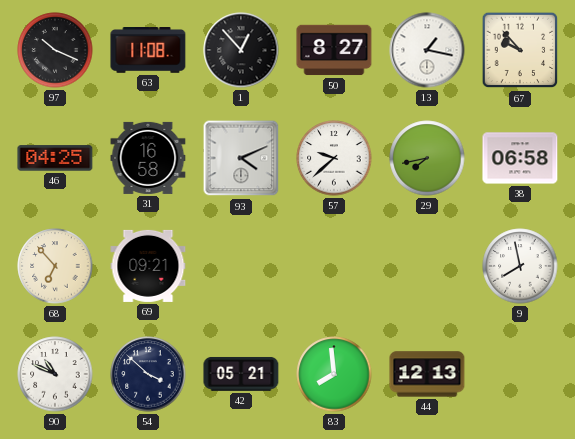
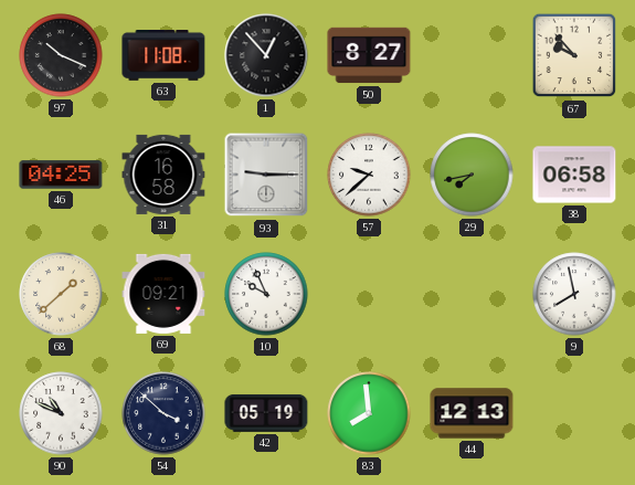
13: 1:17 -> none
93: 4:11 -> 9:15
68: 6:53 -> 1:38
10: none -> 9:56
42: 05:21 -> 05:19
